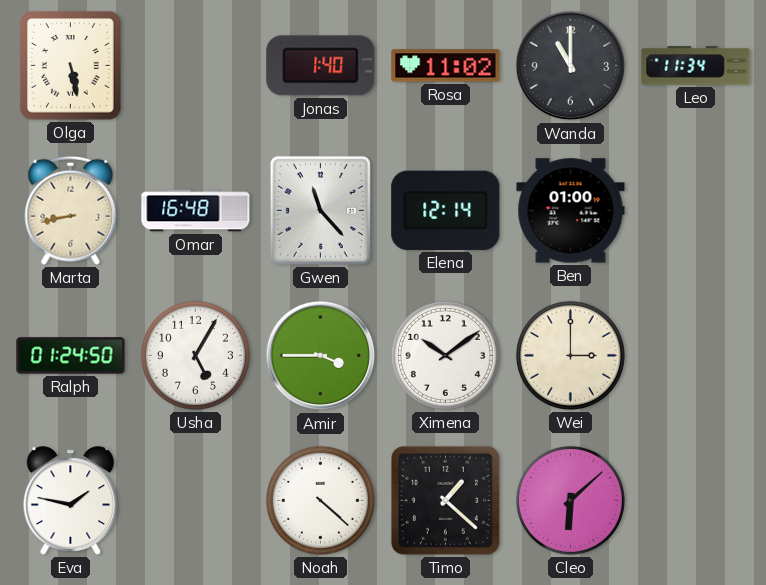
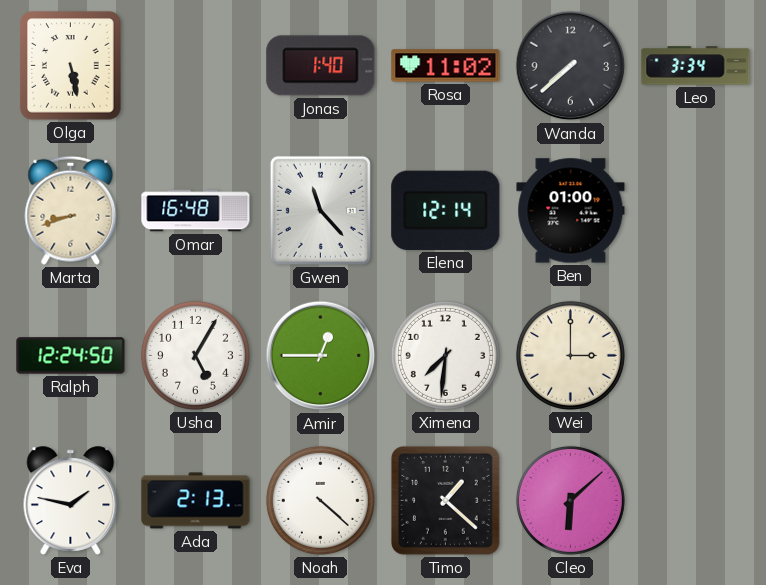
Wanda: 11:00 -> 7:38
Leo: 11:34 -> 3:34
Marta: 8:43 -> 8:42
Ralph: 01:24 -> 12:24
Amir: 3:45 -> 12:45
Ximena: 10:09 -> 7:31
Ada: none -> 2:13
